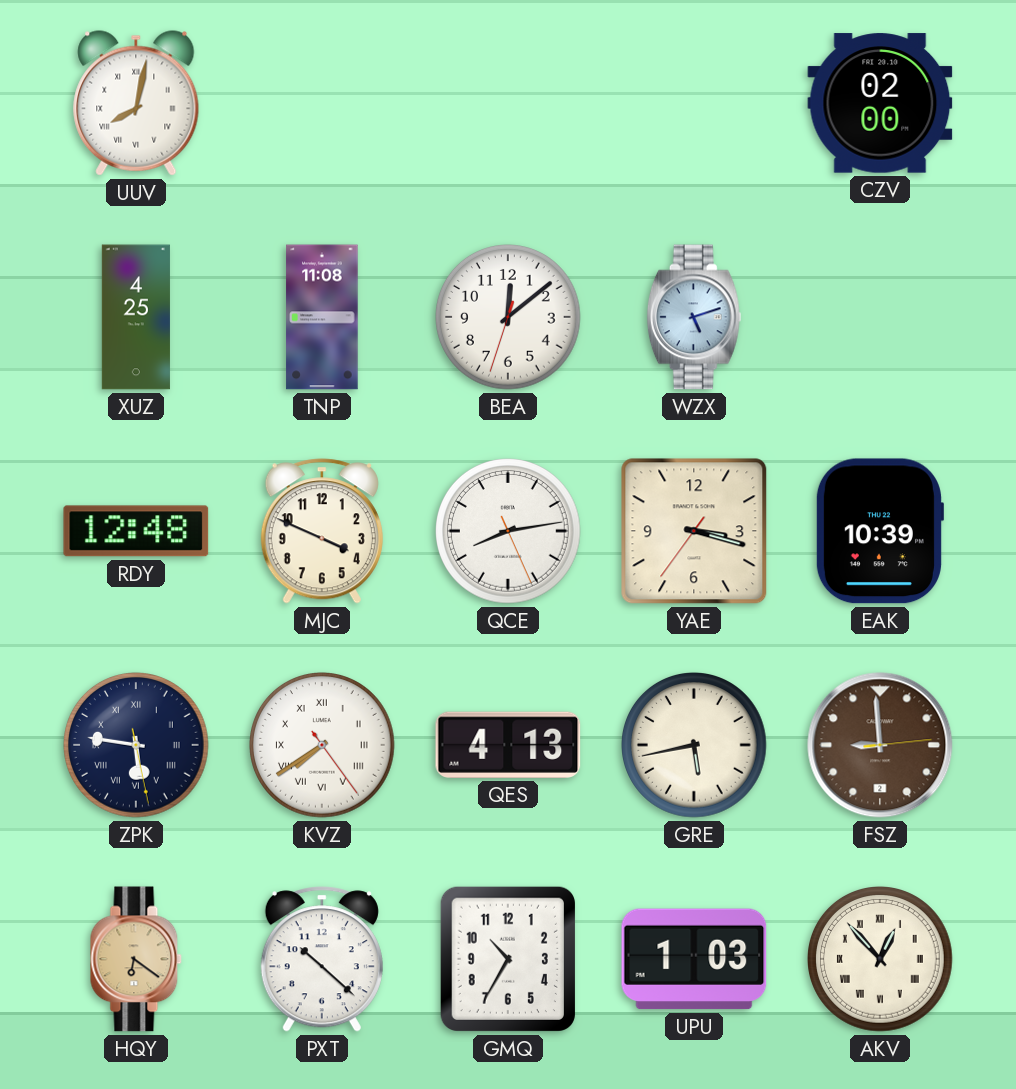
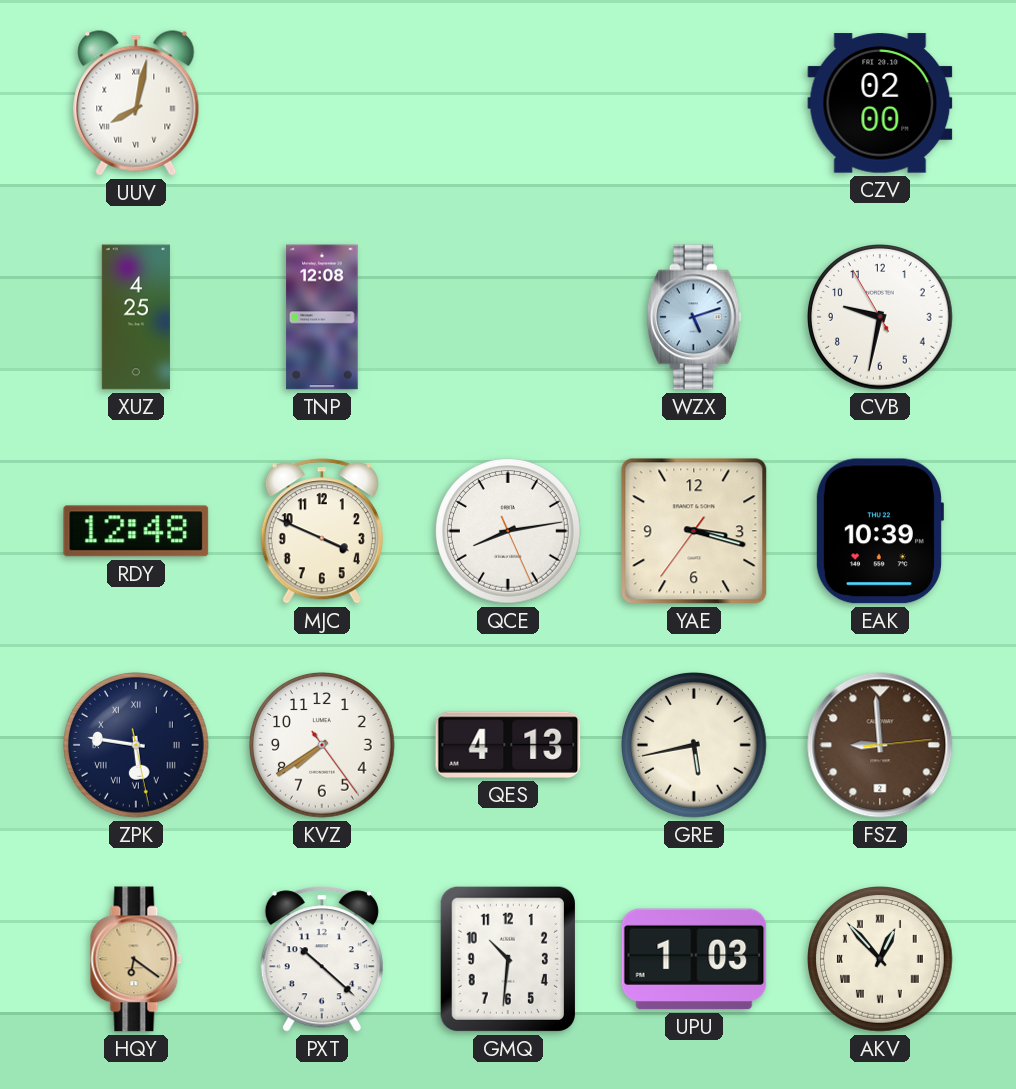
TNP: 11:08 -> 12:08
BEA: 12:08 -> none
CVB: none -> 9:31
KVZ numerals: Roman -> Arabic
GMQ: 10:35 -> 10:31
